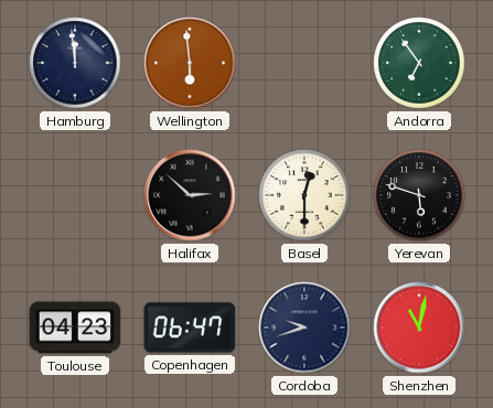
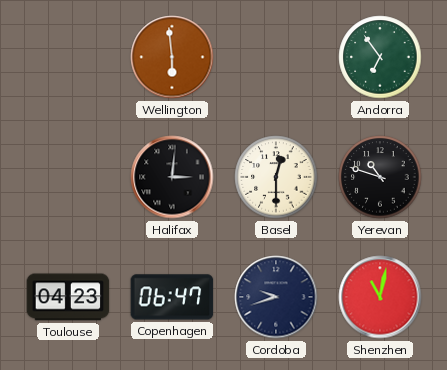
Hamburg: 11:59 -> none
Halifax: 2:52 -> 3:01
Yerevan: 5:48 -> 10:48
